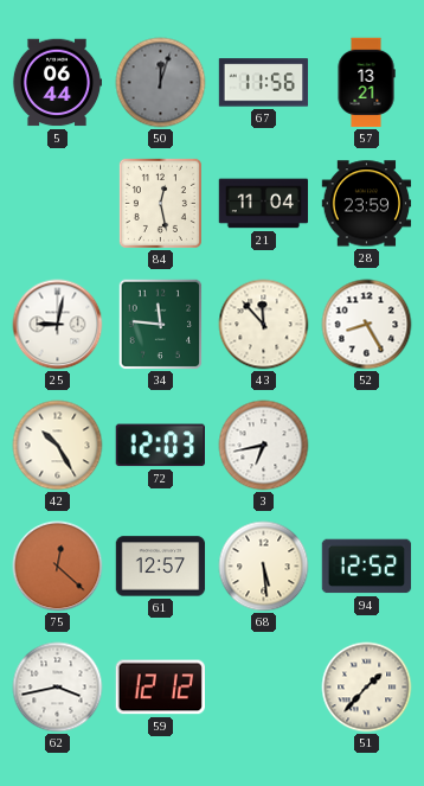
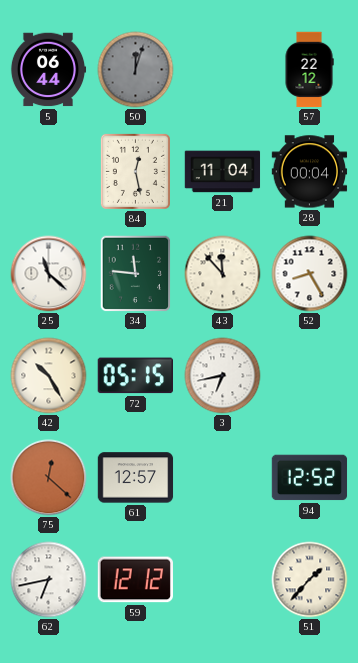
67: 11:56 -> none
57: 13:21 -> 22:12
28: 23:59 -> 00:04
25: 9:02 -> 11:22
72: 12:03 -> 05:15
68: 5:29 -> none
62: 3:43 -> 6:43
